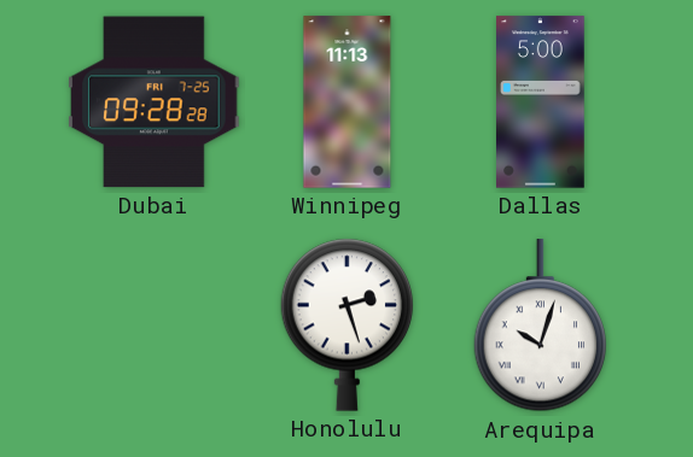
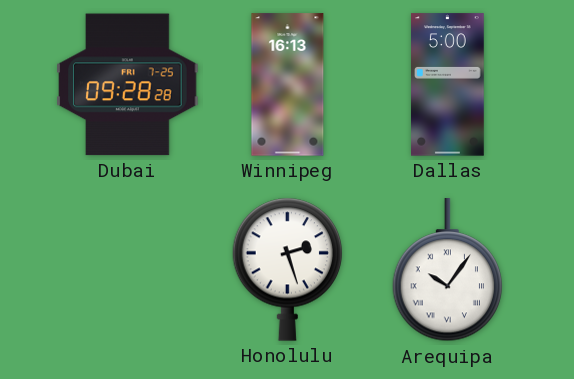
Winnipeg: 11:13 -> 16:13
Arequipa: 10:03 -> 10:06
